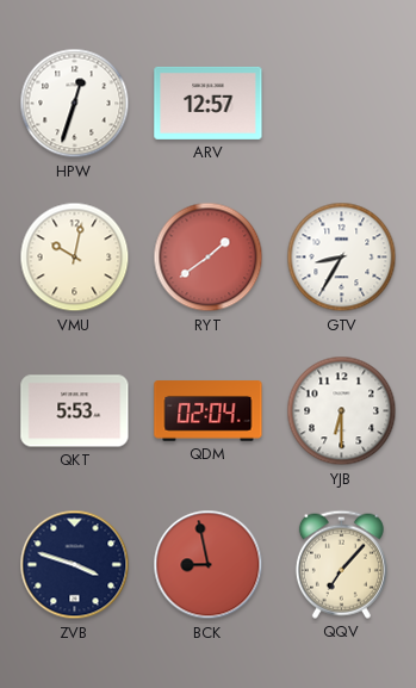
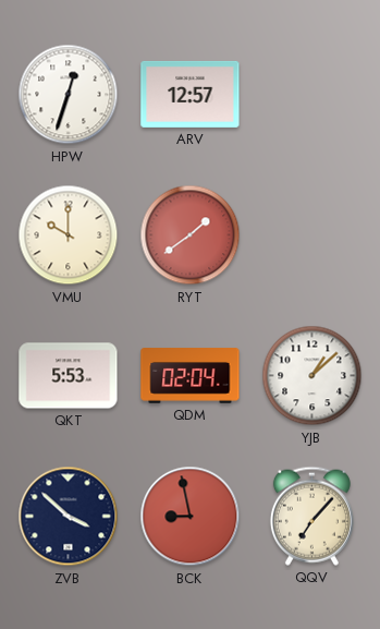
VMU: 10:02 -> 10:00
GTV: 8:35 -> none
YJB: 6:30 -> 1:08
ZVB: 3:48 -> 3:52
